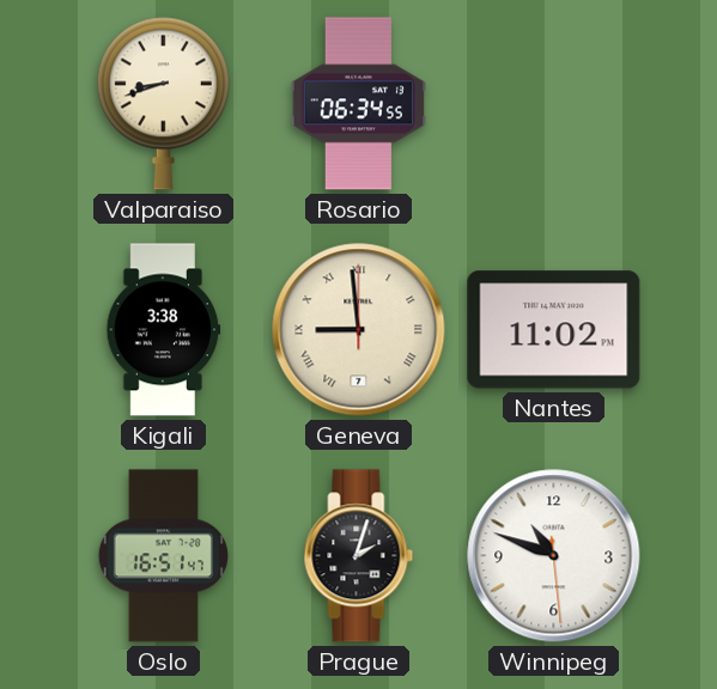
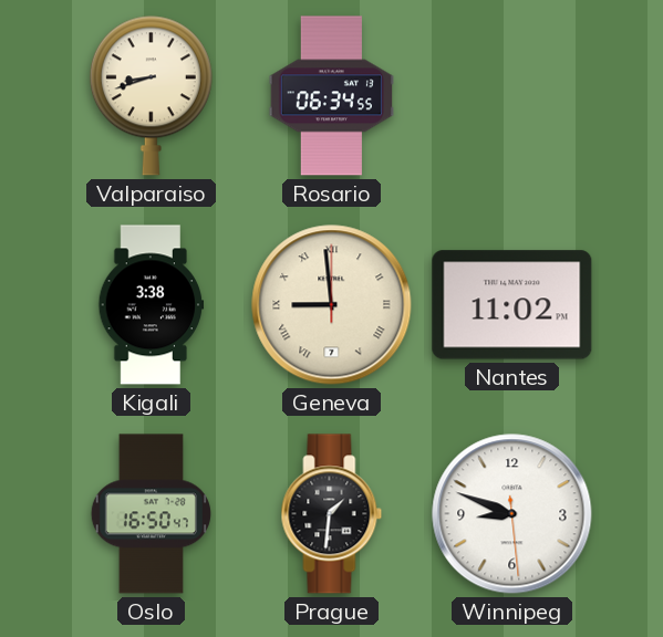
Oslo: 16:51 -> 16:50
Prague: 2:03 -> 1:31
Winnipeg: 10:48 -> 8:48
